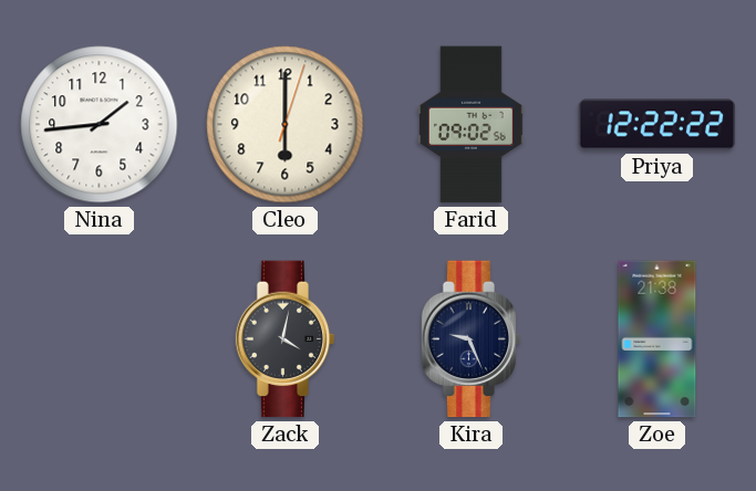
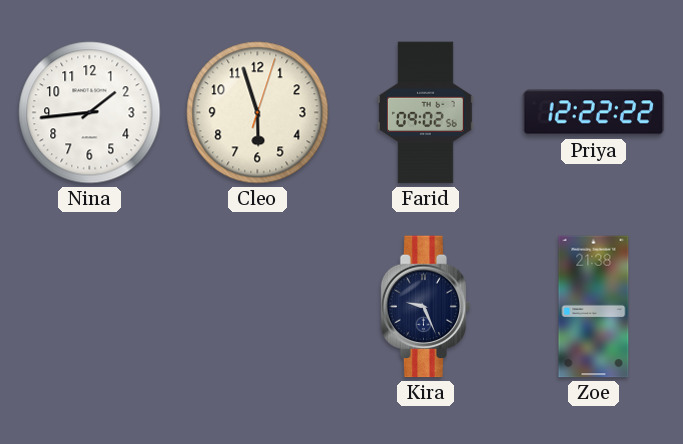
Cleo: 6:00 -> 5:57
Zack: 4:02 -> none
